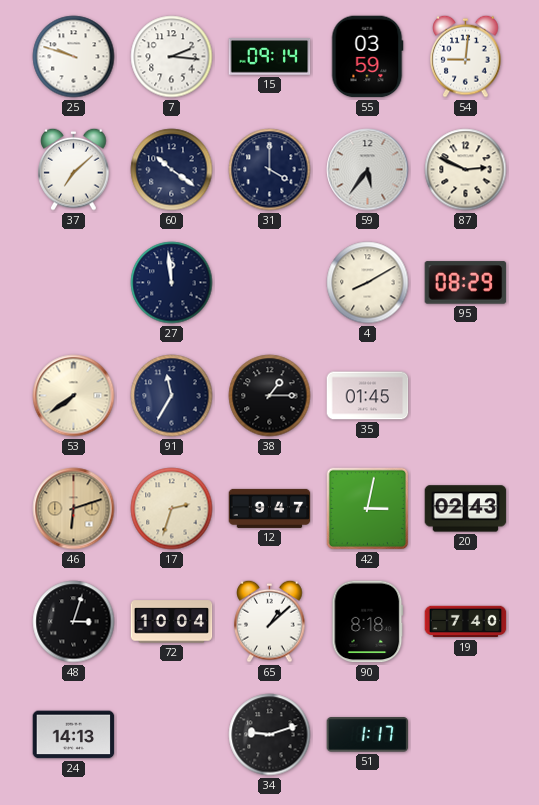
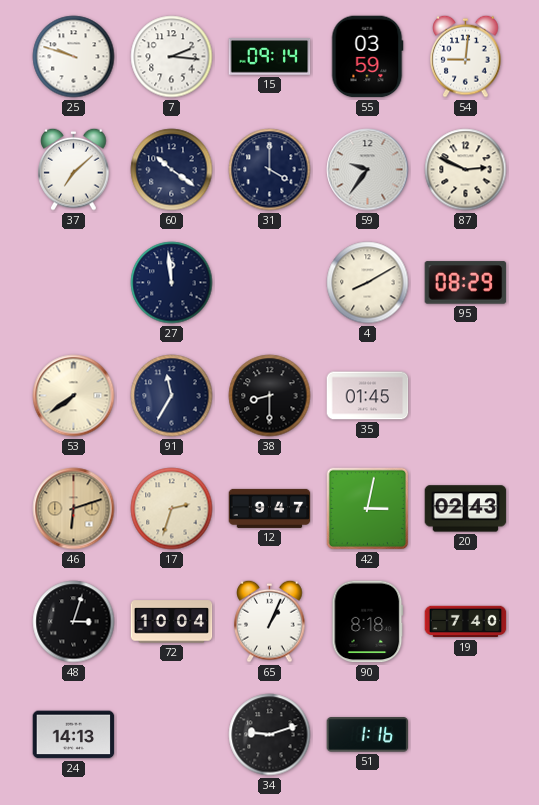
59: 5:36 -> 9:36
38: 1:15 -> 8:30
65: 1:08 -> 1:04
51: 1:17 -> 1:16
